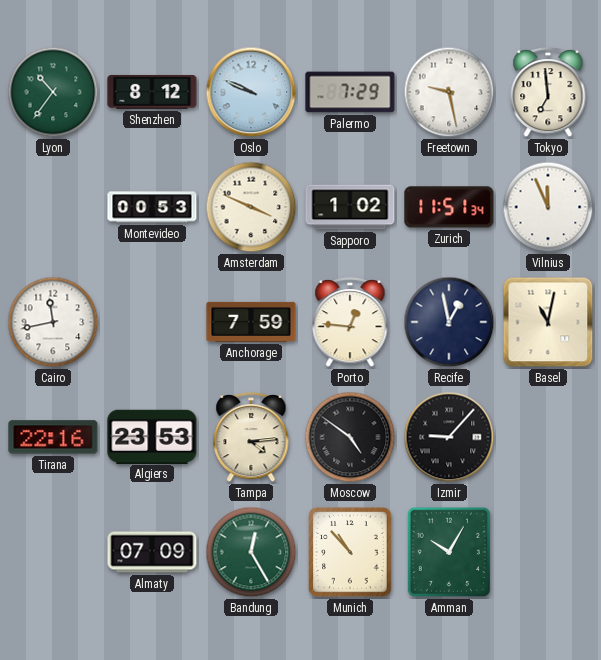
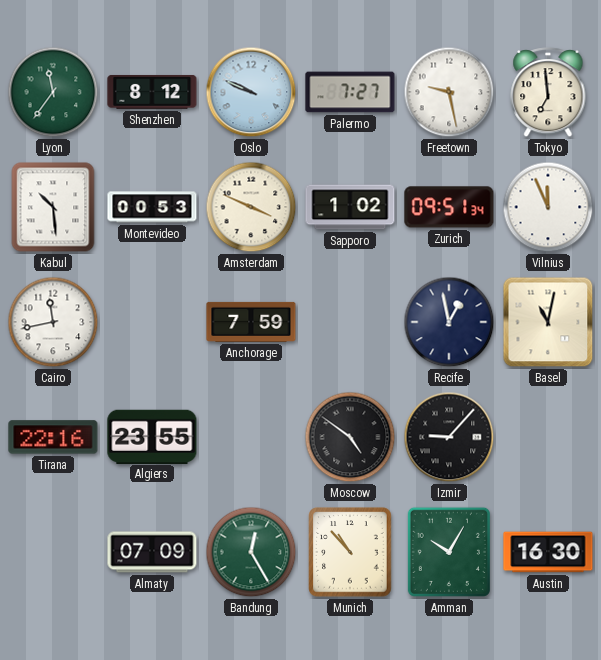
Lyon: 10:36 -> 11:36
Palermo: 7:29 -> 7:27
Kabul: none -> 10:29
Zurich: 11:51 -> 09:51
Porto: 12:46 -> none
Algiers: 23:53 -> 23:55
Tampa: 4:14 -> none
Austin: none -> 16:30
